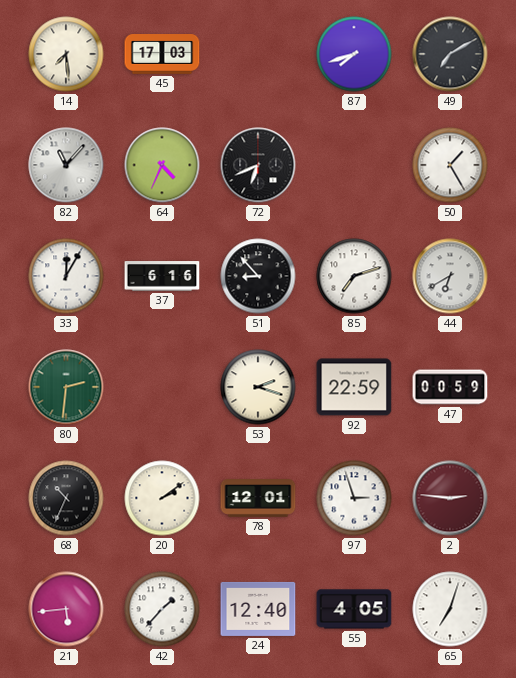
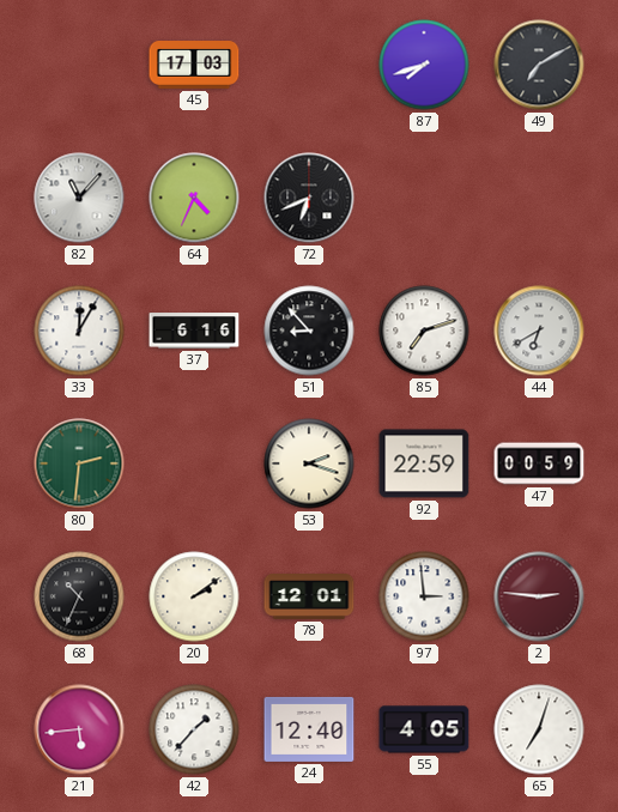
14: 7:29 -> none
50: 1:25 -> none
97: 2:57 -> 2:59
